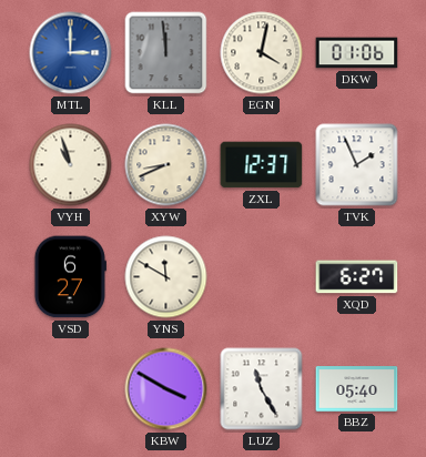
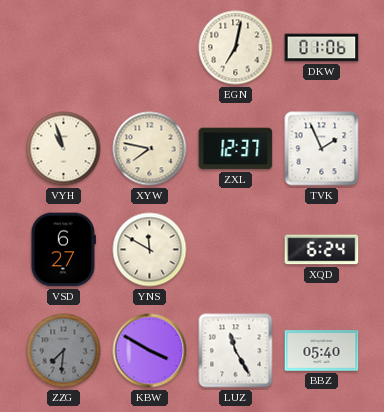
MTL: 3:00 -> none
KLL: 11:59 -> none
EGN: 4:02 -> 7:02
XYW: 8:41 -> 7:47
XQD: 6:27 -> 6:24
ZZG: none -> 7:31
